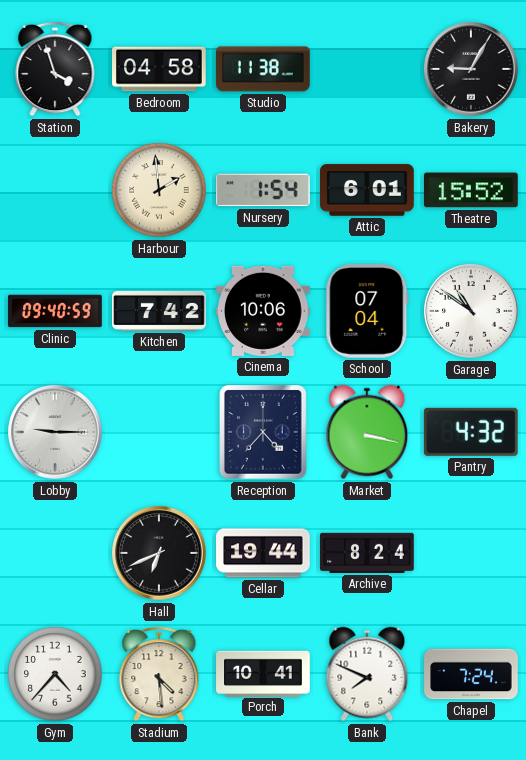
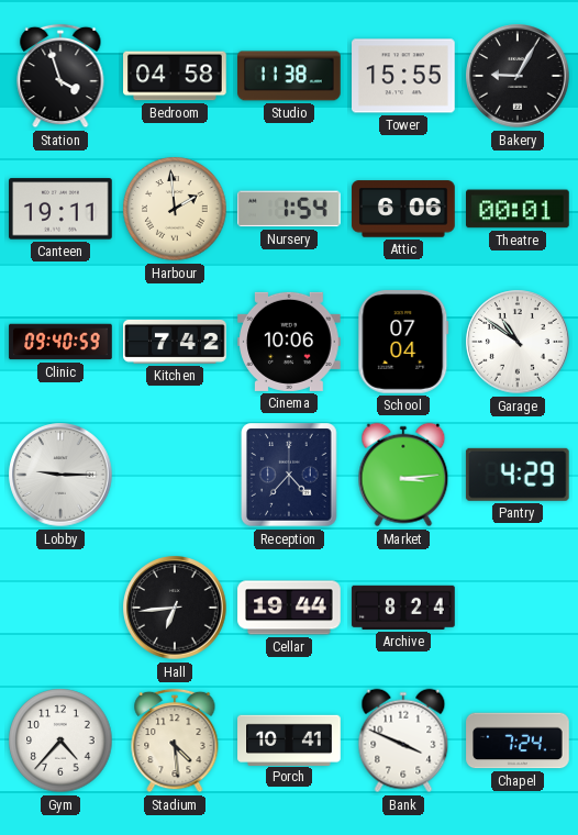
Tower: none -> 15:55
Canteen: none -> 19:11
Attic: 6:01 -> 6:06
Theatre: 15:52 -> 00:01
Market: 3:17 -> 3:14
Pantry: 4:32 -> 4:29
Hall: 6:41 -> 6:44
Bank: 7:49 -> 3:49
